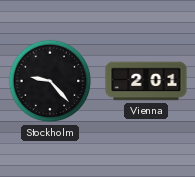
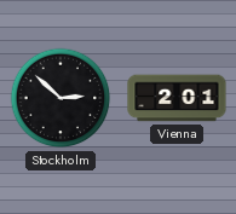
Stockholm: 9:23 -> 2:52
